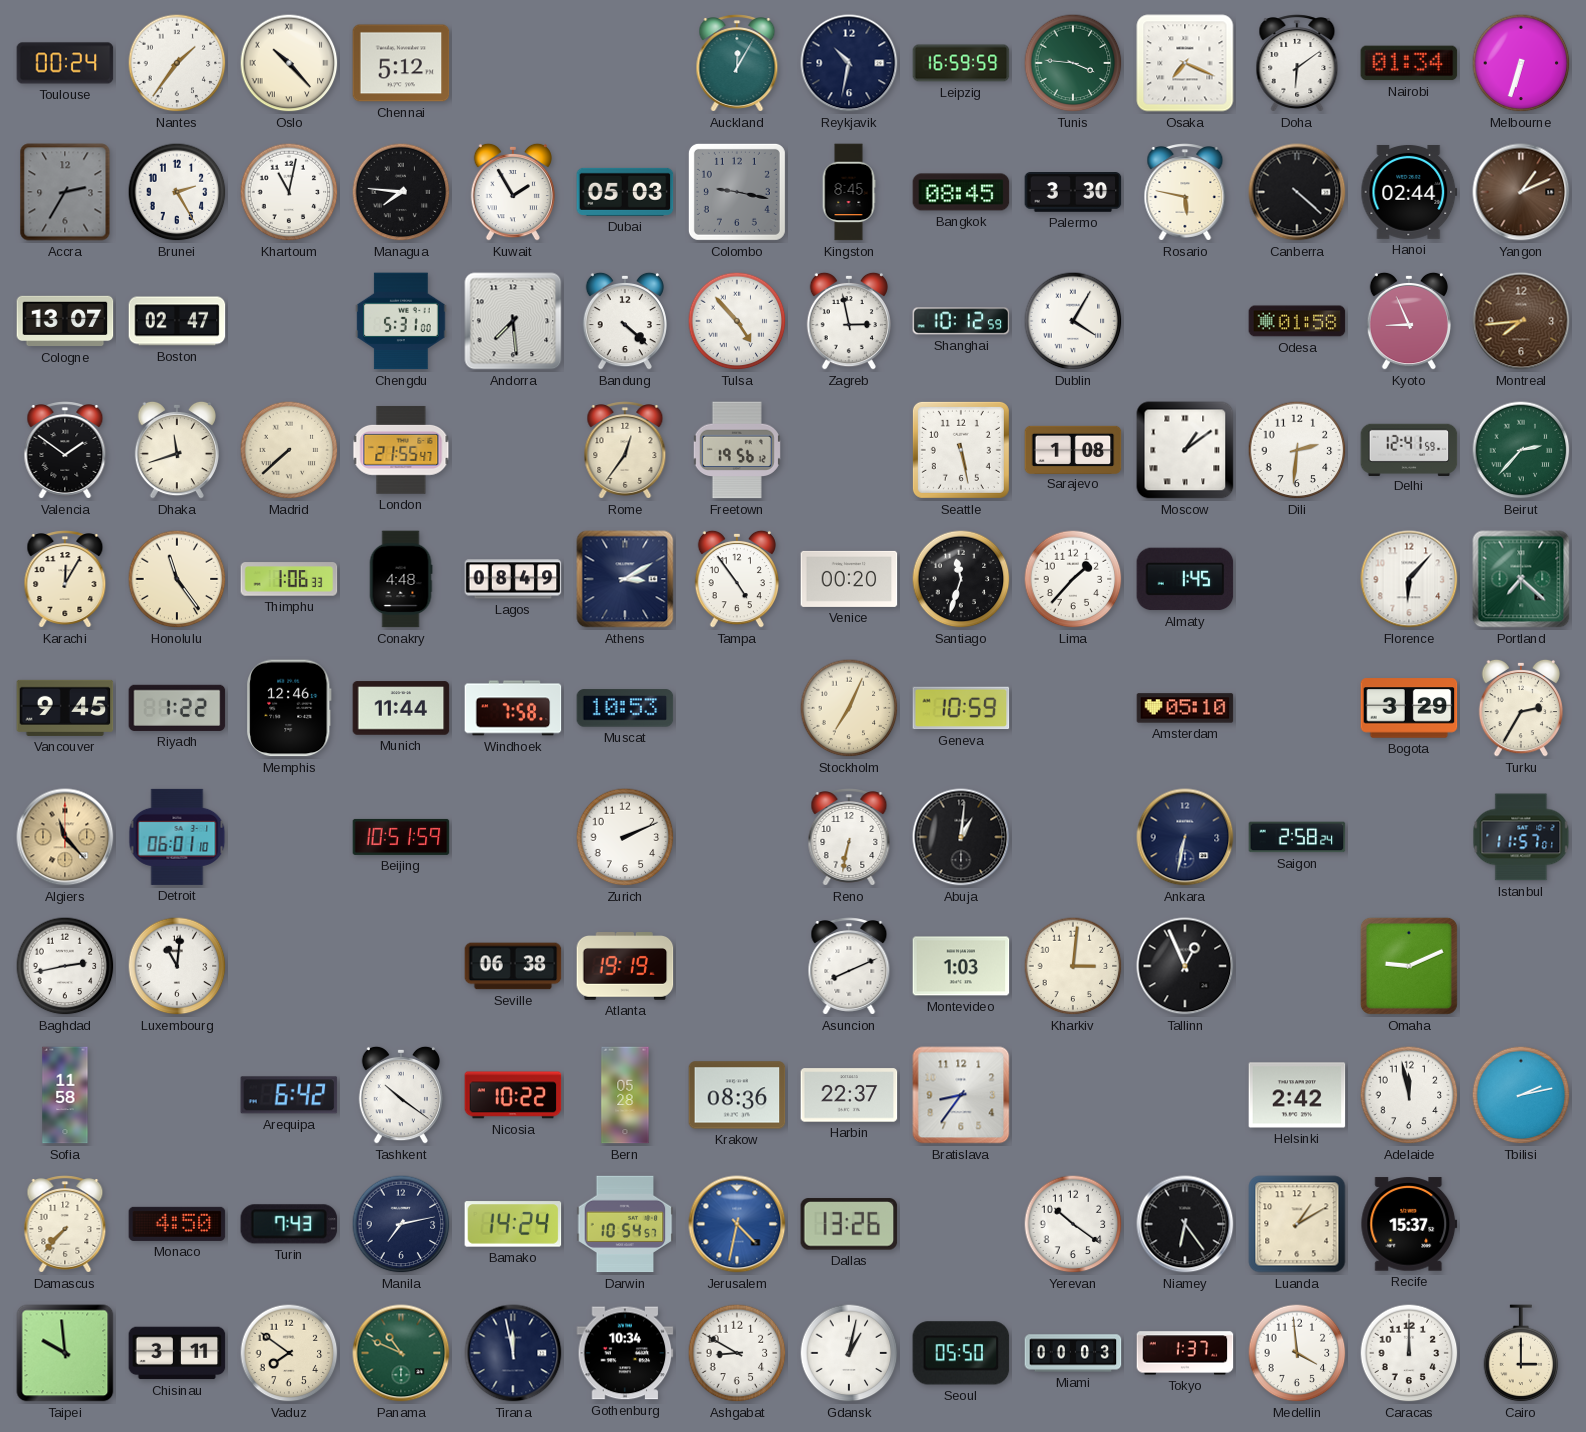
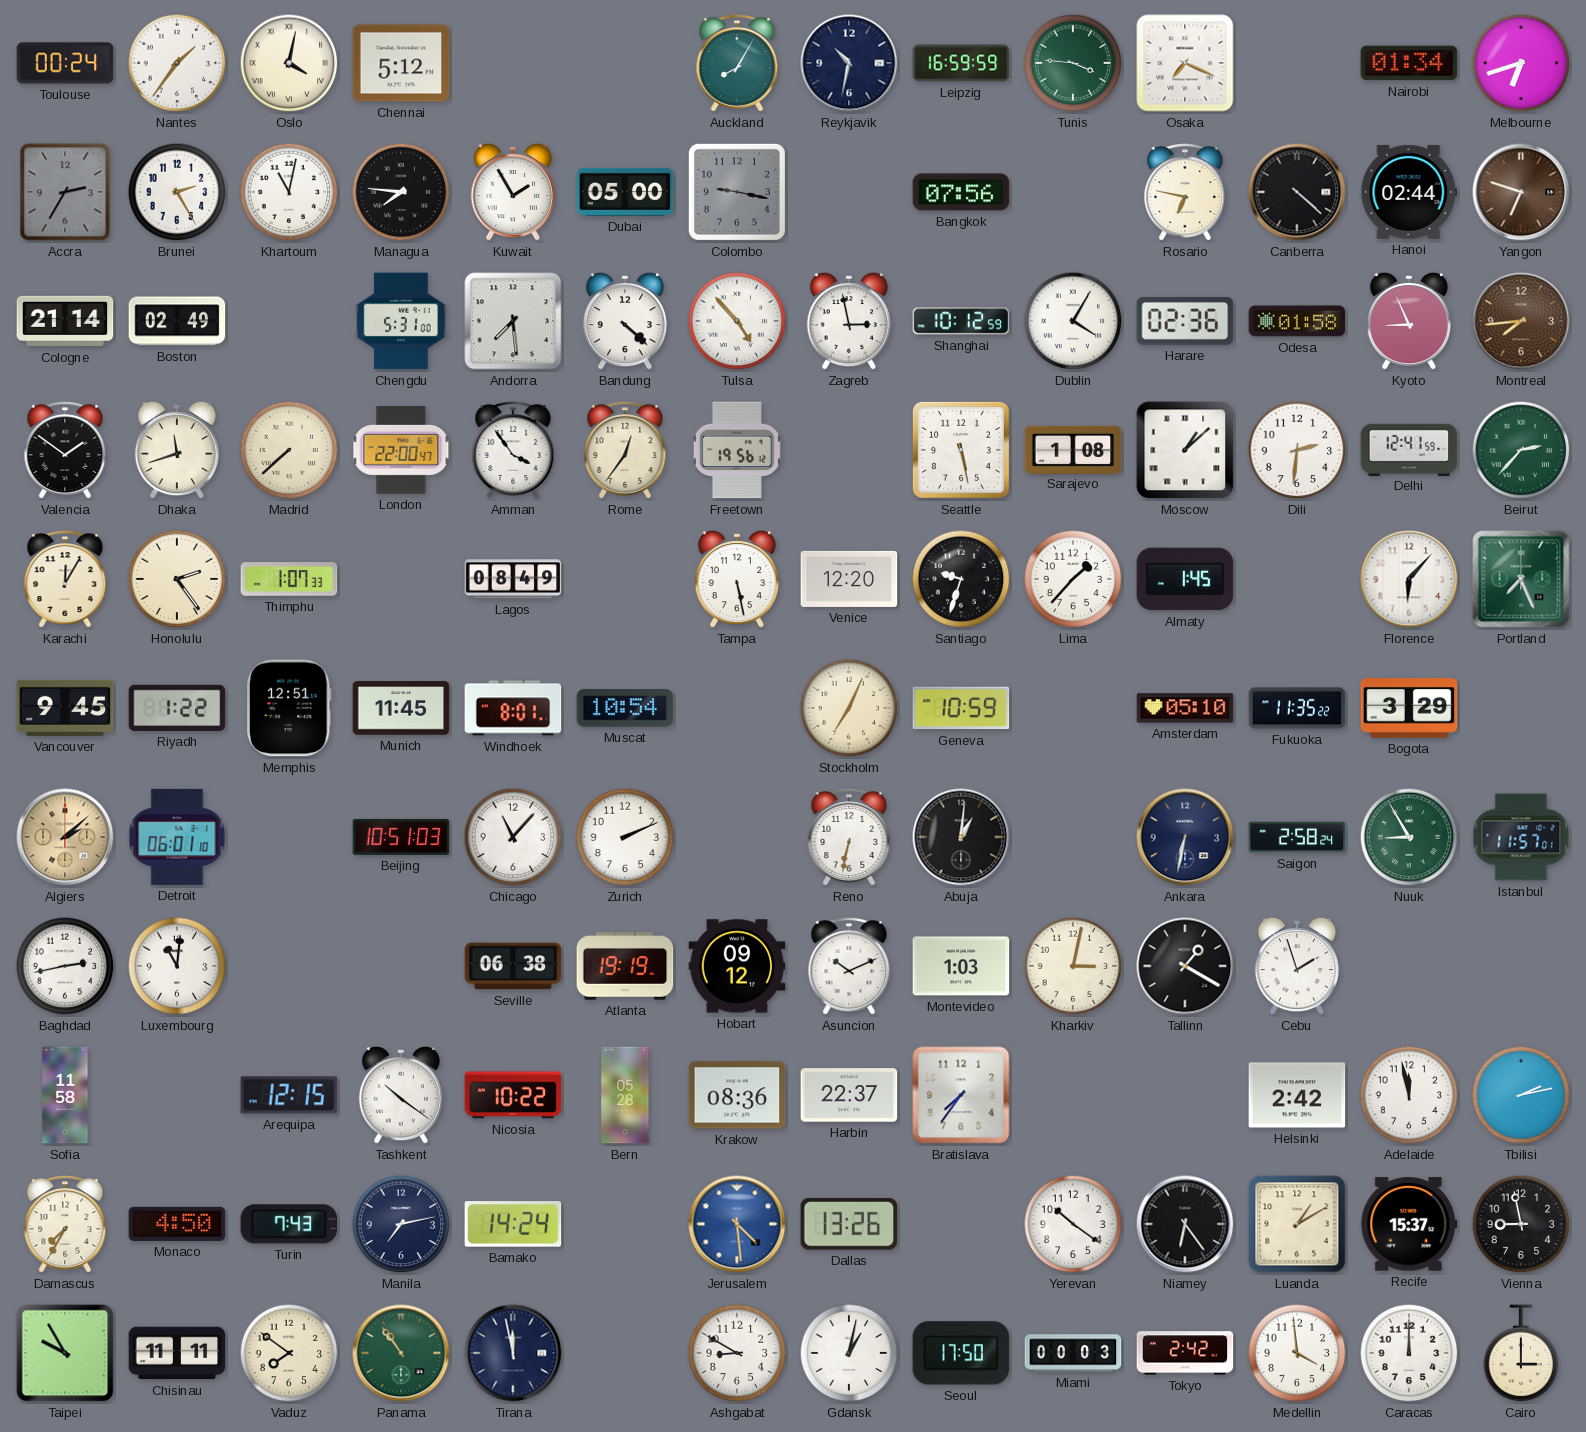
Oslo: 10:23 -> 4:02
Auckland: 12:05 -> 8:05
Doha: 6:09 -> none
Melbourne: 6:33 -> 6:42
Dubai: 05:03 -> 05:00
Kingston: 8:45 -> none
Bangkok: 08:45 -> 07:56
Palermo: 3:30 -> none
Rosario: 5:47 -> 6:47
Yangon: 1:11 -> 6:48
Cologne: 13:07 -> 21:14
Boston: 02:47 -> 02:49
Harare: none -> 02:36
London: 21:55 -> 22:00
Amman: none -> 3:54
Moscow: 1:09 -> 1:08
Honolulu: 11:24 -> 2:24
Thimphu: 1:06 -> 1:07
Conakry: 4:48 -> none
Athens: 3:10 -> none
Tampa: 4:54 -> 5:28
Venice: 00:20 -> 12:20
Santiago: 11:33 -> 9:33
Portland: 7:22 -> 7:26
Memphis: 12:46 -> 12:51
Munich: 11:44 -> 11:45
Windhoek: 7:58 -> 8:01
Muscat: 10:53 -> 10:54
Fukuoka: none -> 11:35
Turku: 2:35 -> none
Algiers: 11:23 -> 2:08
Beijing: 10:51:59 -> 10:51:03
Chicago: none -> 11:07
Nuuk: none -> 8:55
Hobart: none -> 09:12
Asuncion: 8:11 -> 10:11
Kharkiv: 3:01 -> 3:02
Tallinn: 12:56 -> 1:20
Cebu: none -> 1:57
Omaha: 9:11 -> none
Arequipa: 6:42 -> 12:15
Bratislava: 8:36 -> 7:36
Damascus: 7:37 -> 7:35
Darwin: 10:54 -> none
Jerusalem: 4:32 -> 4:29
Vienna: none -> 8:58
Taipei: 9:59 -> 9:55
Chisinau: 3:11 -> 11:11
Panama: 10:49 -> 10:54
Gothenburg: 10:34 -> none
Seoul: 05:50 -> 17:50
Tokyo: 1:37 -> 2:42
